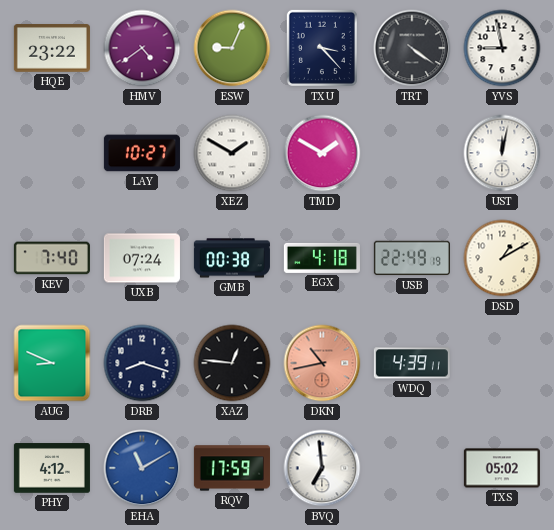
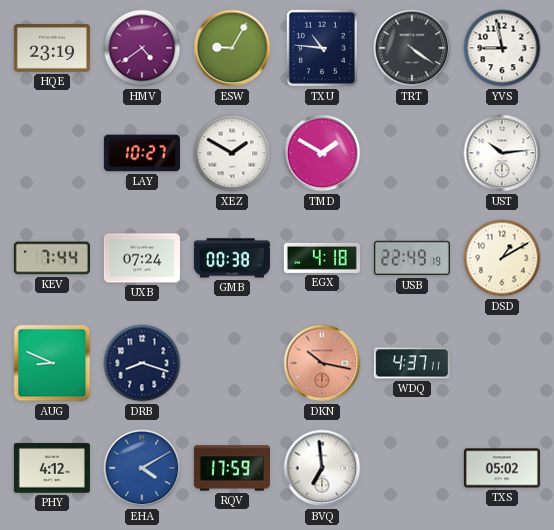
HQE: 23:22 -> 23:19
ESW: 9:04 -> 9:05
TXU: 3:23 -> 10:46
UST: 12:02 -> 10:14
KEV: 7:40 -> 7:44
XAZ: 12:46 -> none
DKN: 10:43 -> 10:17
WDQ: 4:39 -> 4:37
EHA: 11:10 -> 4:10
